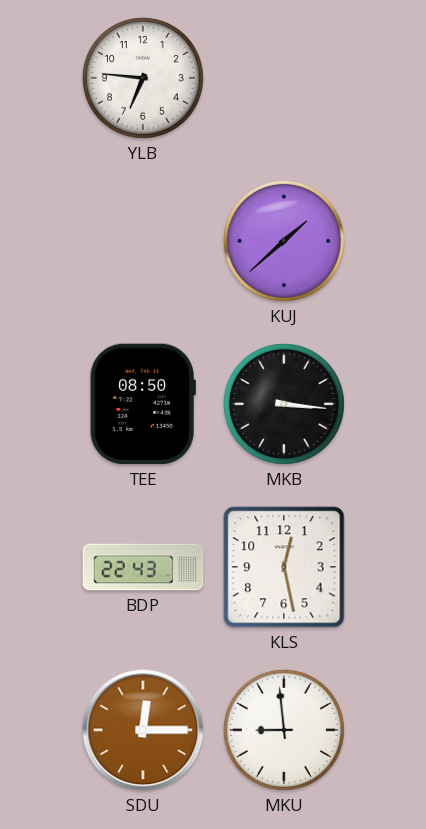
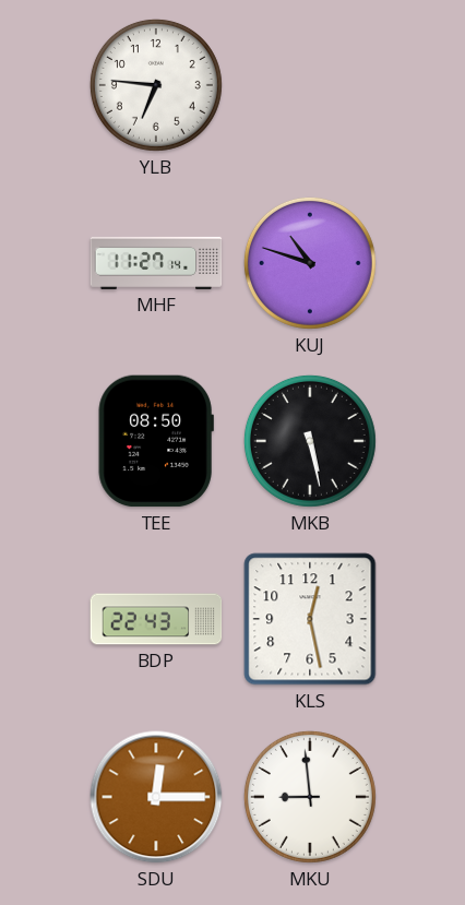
MHF: none -> 11:27
KUJ: 1:38 -> 10:48
MKB: 3:16 -> 5:28
